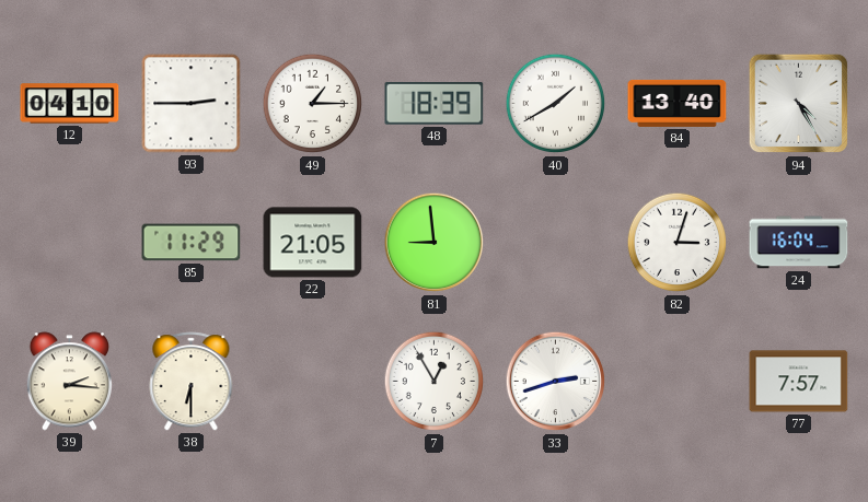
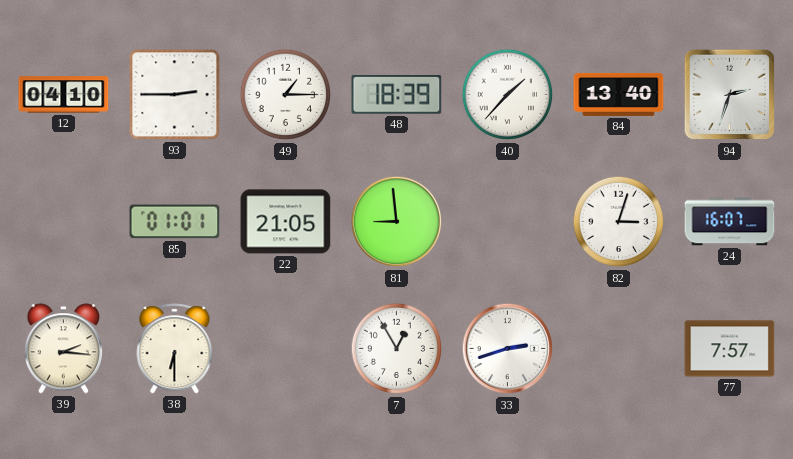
40: 1:40 -> 1:37
94: 4:25 -> 2:33
85: 11:29 -> 01:01
24: 16:04 -> 16:07
